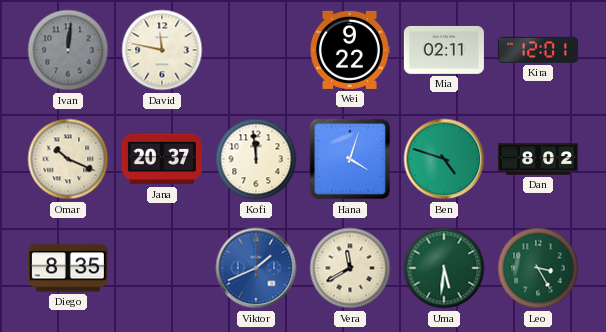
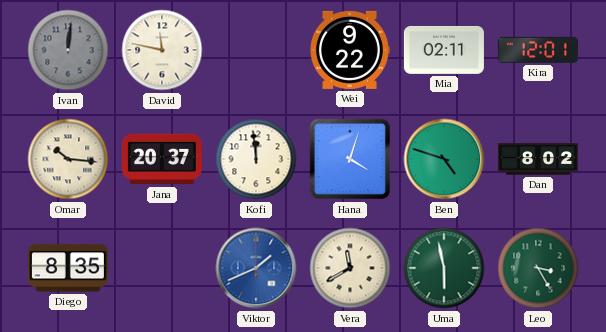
Omar: 10:19 -> 10:16
Uma: 5:31 -> 5:58
